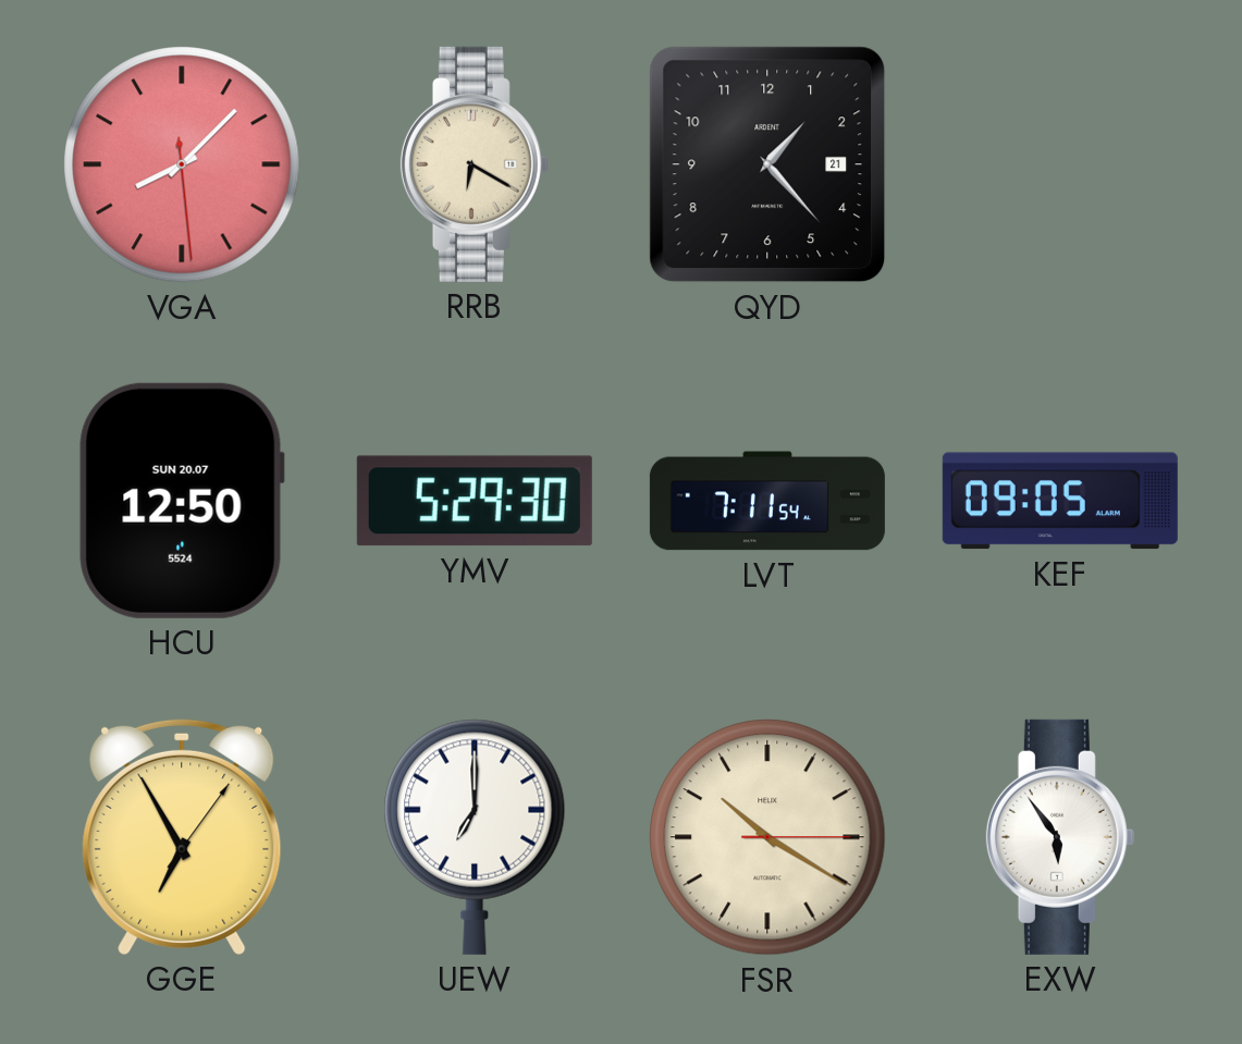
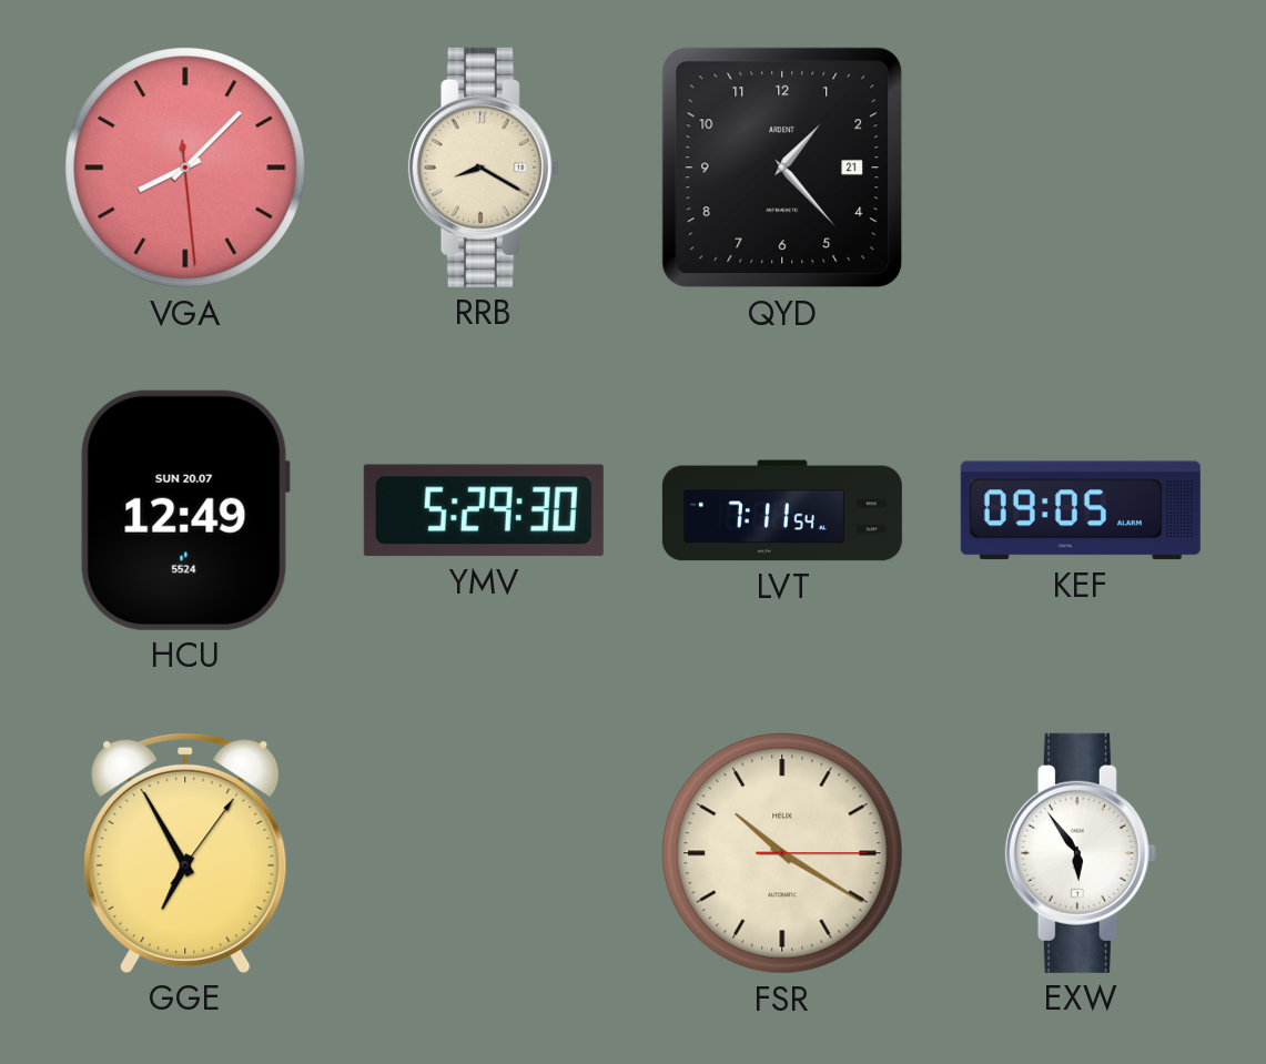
RRB: 6:20 -> 8:20
HCU: 12:50 -> 12:49
UEW: 7:00 -> none
